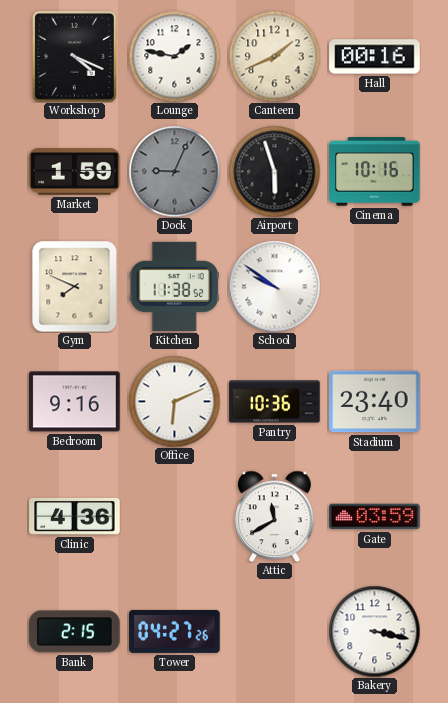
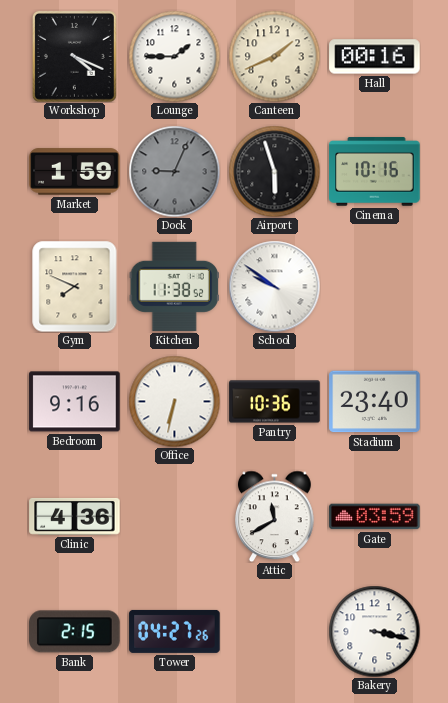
Lounge: 1:47 -> 1:45
Office: 6:11 -> 6:32
